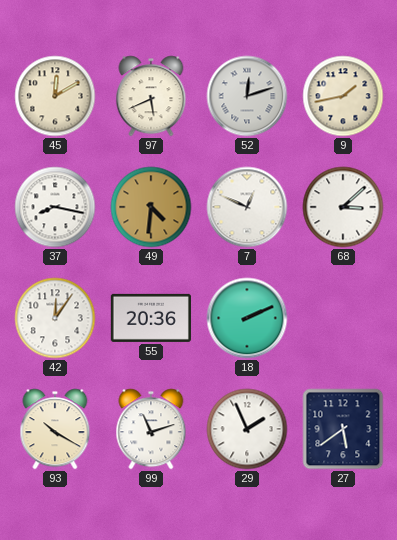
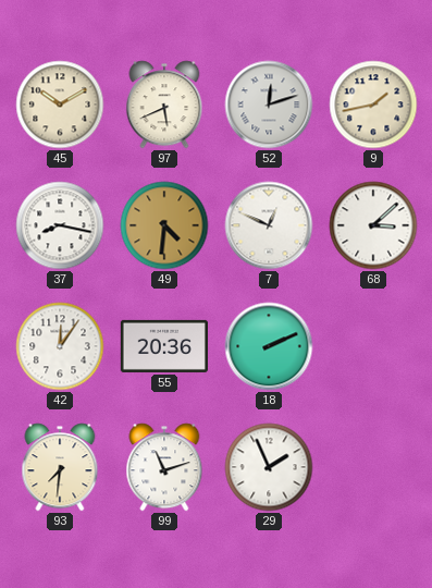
45: 12:10 -> 10:10
93: 10:20 -> 7:31
27: 5:39 -> none
